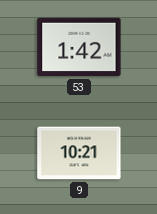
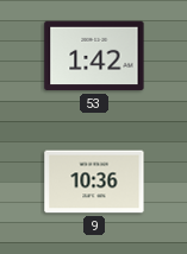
9: 10:21 -> 10:36
